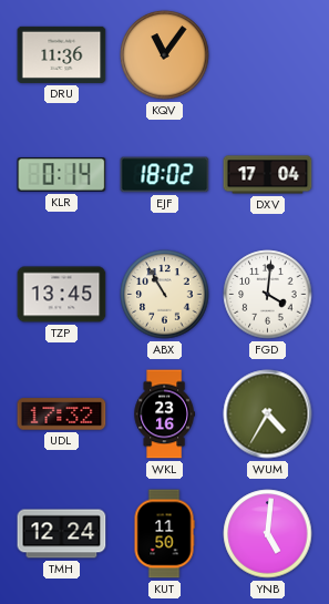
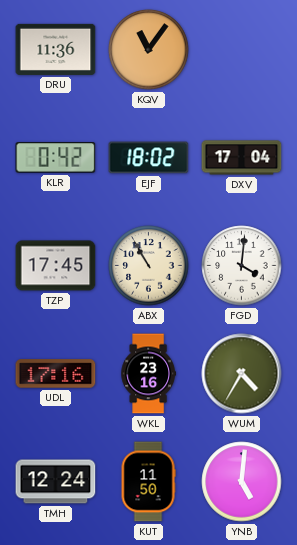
KLR: 0:14 -> 0:42
TZP: 13:45 -> 17:45
UDL: 17:32 -> 17:16
